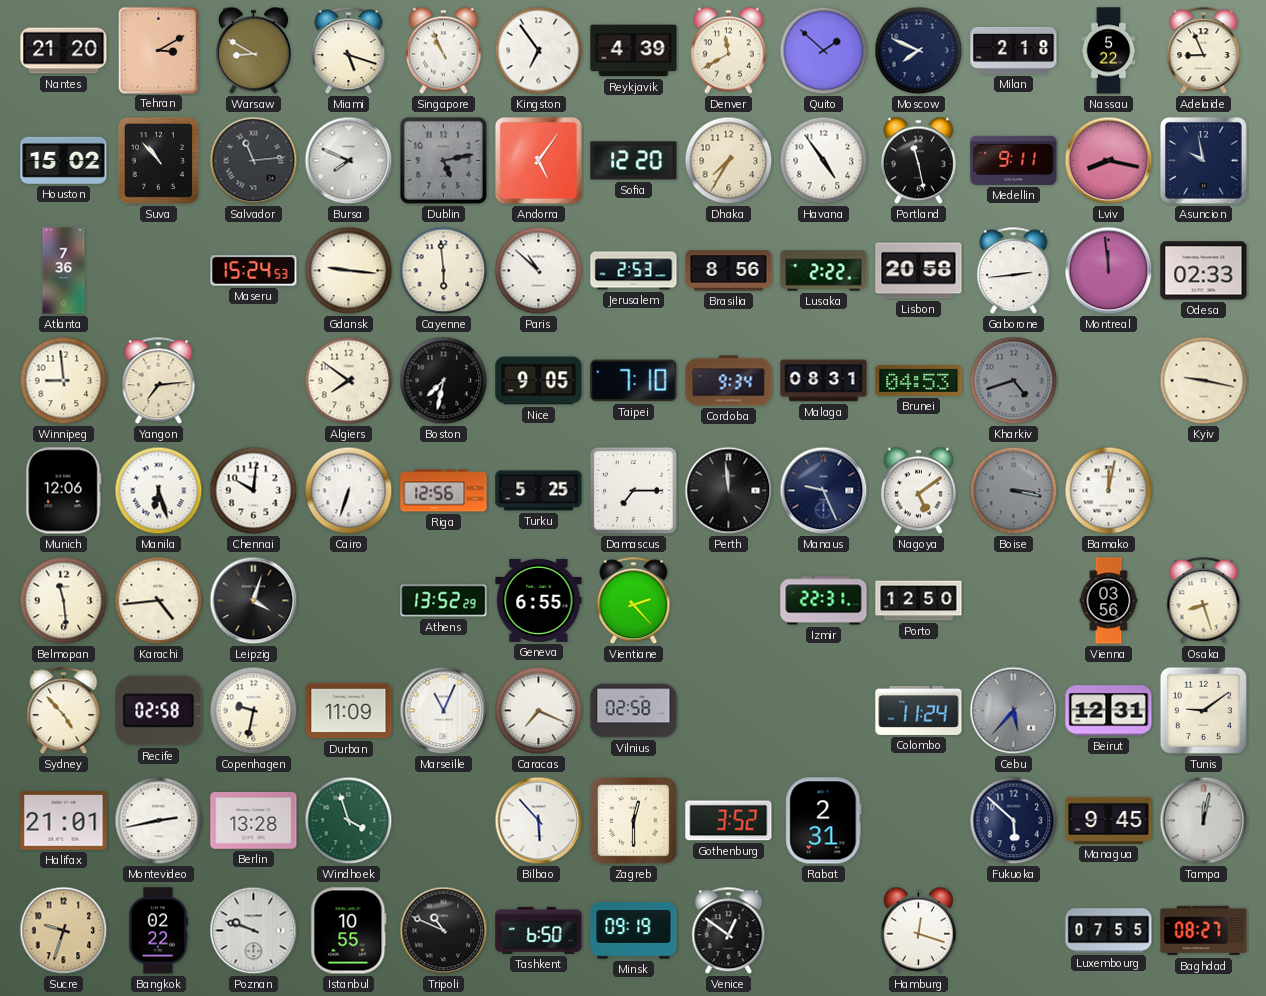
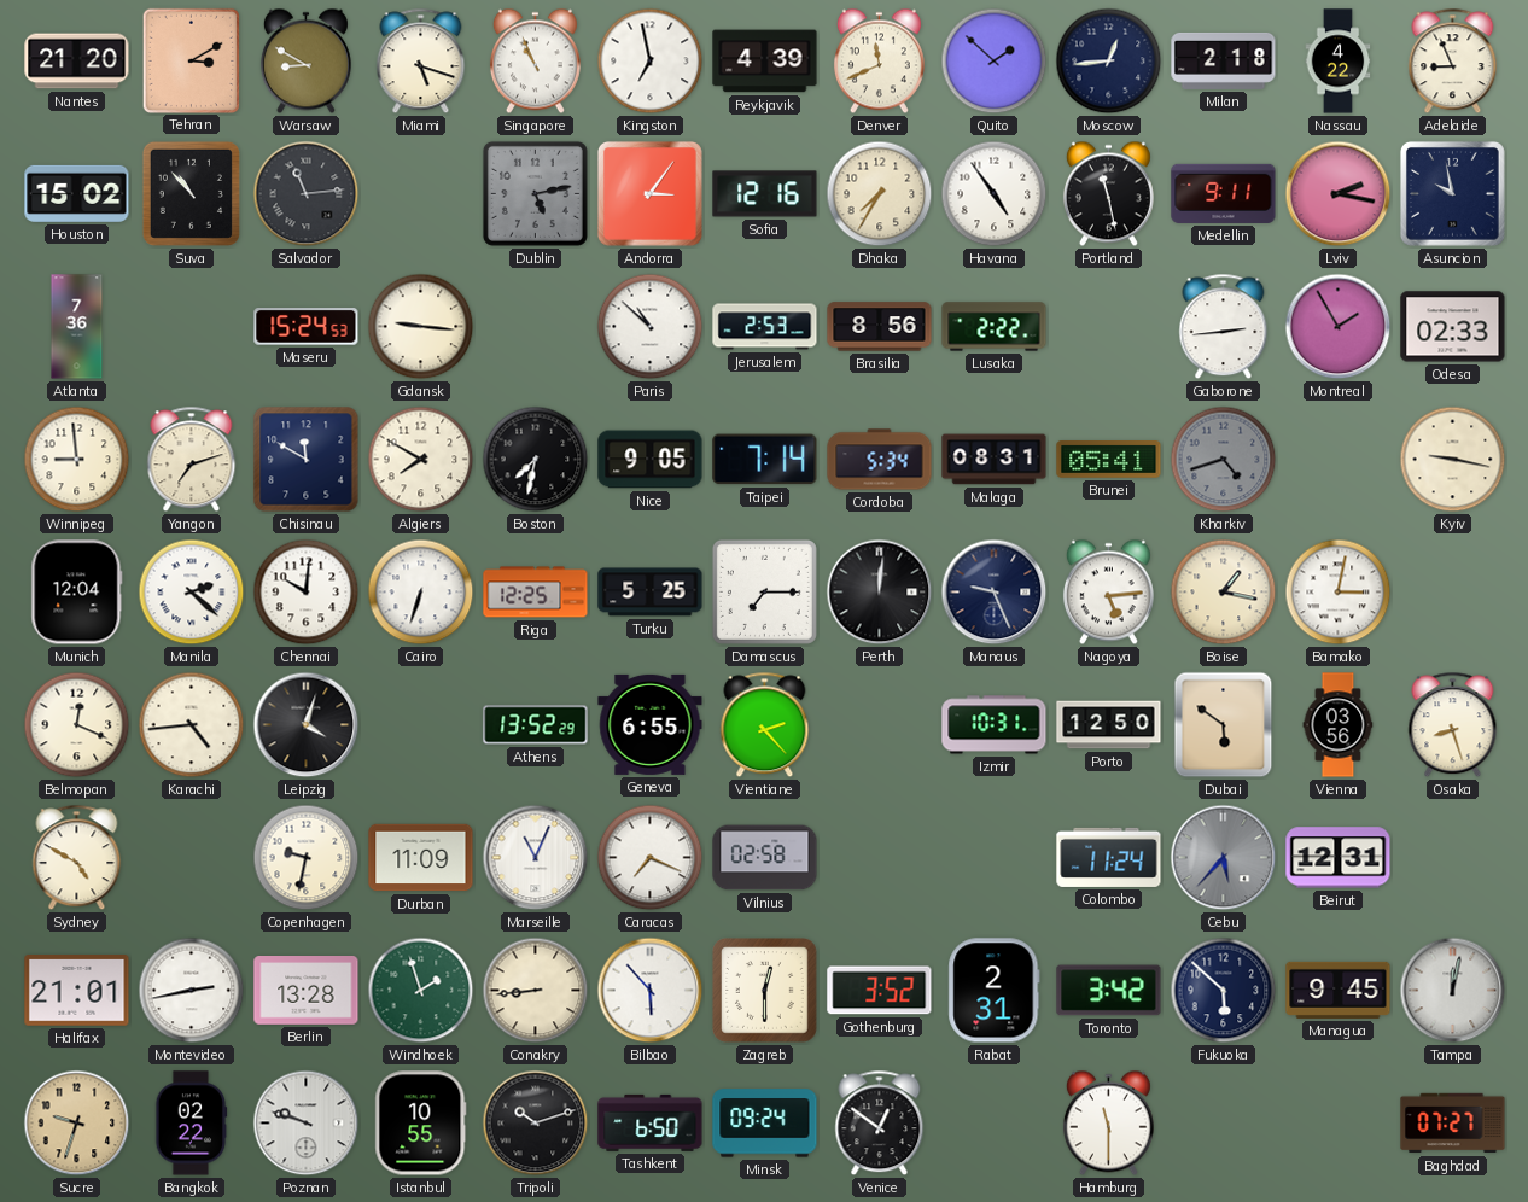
Kingston: 6:54 -> 6:58
Denver: 11:40 -> 11:41
Moscow: 7:49 -> 12:44
Nassau: 5:22 -> 4:22
Bursa: 7:49 -> none
Andorra: 5:06 -> 3:06
Sofia: 12:20 -> 12:16
Lviv: 8:17 -> 2:17
Cayenne: 5:59 -> none
Lisbon: 20:58 -> none
Montreal: 11:59 -> 1:55
Yangon: 7:14 -> 7:12
Chisinau: none -> 11:50
Algiers: 7:51 -> 7:50
Taipei: 7:10 -> 7:14
Cordoba: 9:34 -> 5:34
Brunei: 04:53 -> 05:41
Munich: 12:06 -> 12:04
Manila: 6:27 -> 2:22
Riga: 12:56 -> 12:25
Perth: 11:59 -> 12:01
Nagoya: 5:09 -> 5:14
Boise: 3:17 -> 1:17
Boise dial: grey -> cream
Bamako: 12:02 -> 3:02
Belmopan: 11:29 -> 12:19
Izmir: 22:31 -> 10:31
Dubai: none -> 5:51
Sydney: 4:53 -> 4:50
Recife: 02:58 -> none
Tunis: 9:09 -> none
Windhoek: 3:57 -> 1:57
Conakry: none -> 8:44
Toronto: none -> 3:42
Tripoli: 10:49 -> 10:12
Minsk: 09:19 -> 09:24
Hamburg: 12:18 -> 11:30
Luxembourg: 07:55 -> none
Baghdad: 08:27 -> 07:27
